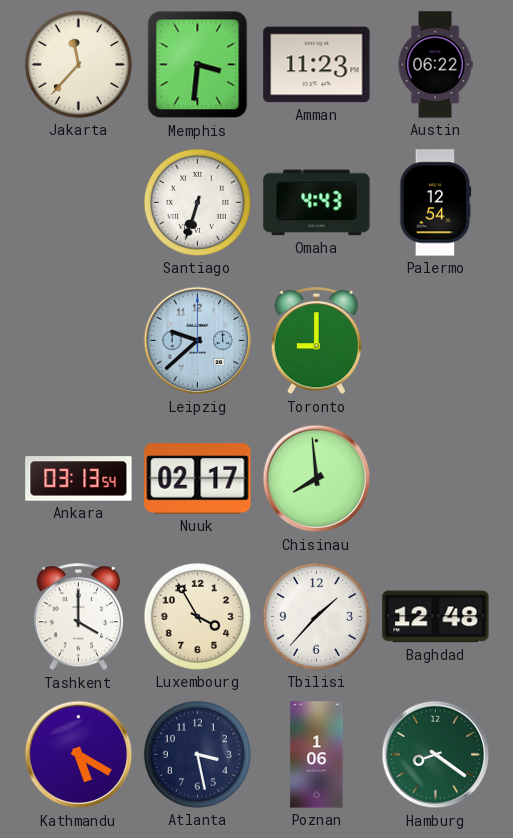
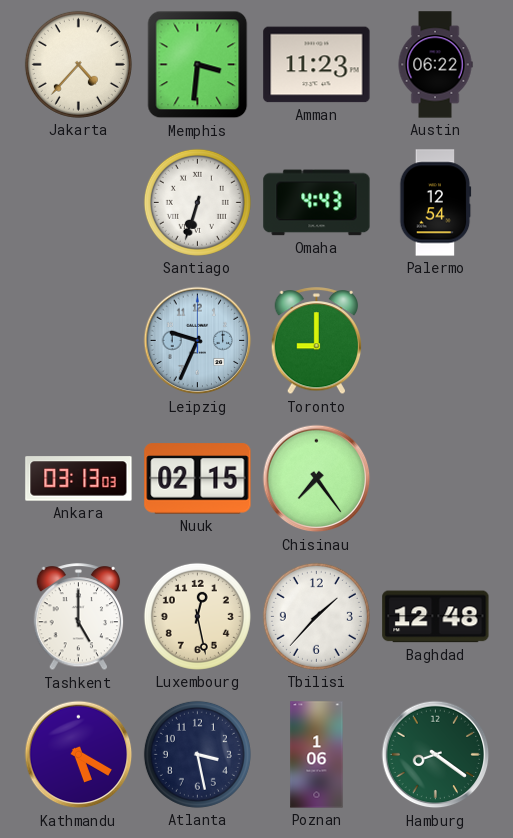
Jakarta: 11:37 -> 4:37
Leipzig: 9:38 -> 9:34
Ankara: 03:13:54 -> 03:13:03
Nuuk: 02:17 -> 02:15
Chisinau: 7:59 -> 7:24
Tashkent: 4:00 -> 5:00
Luxembourg: 3:55 -> 12:28
